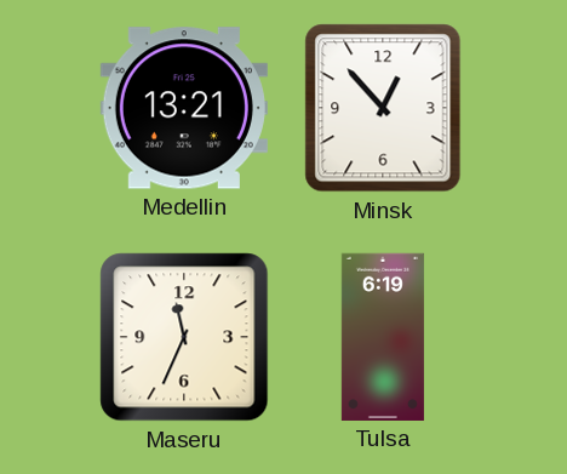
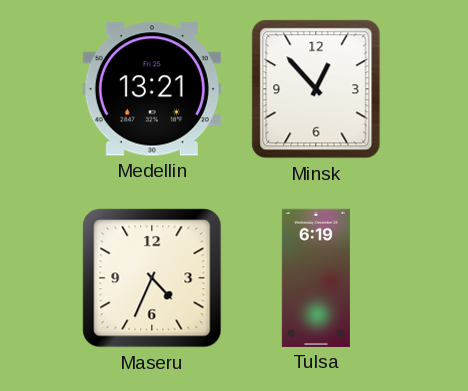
Maseru: 11:34 -> 4:34
